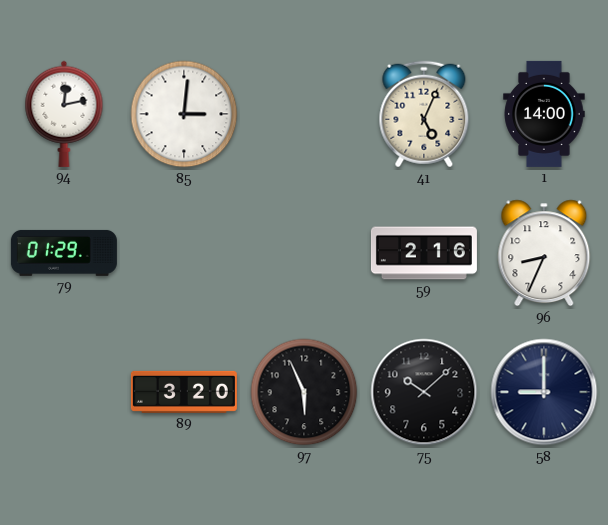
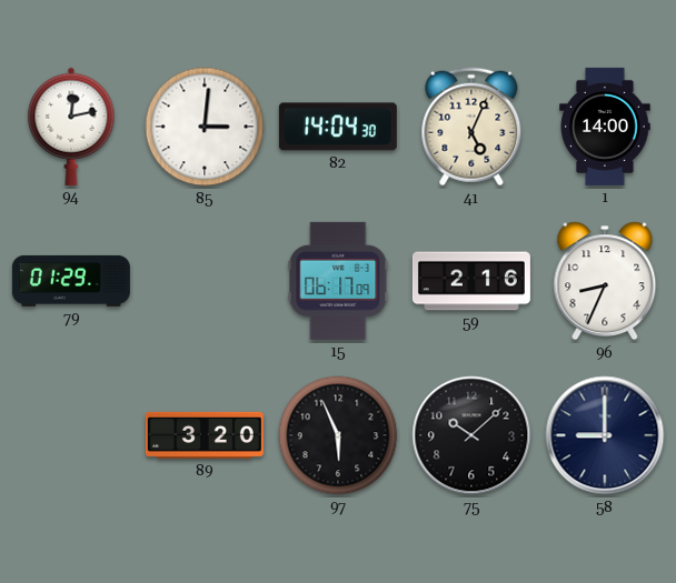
82: none -> 14:04
15: none -> 06:17
